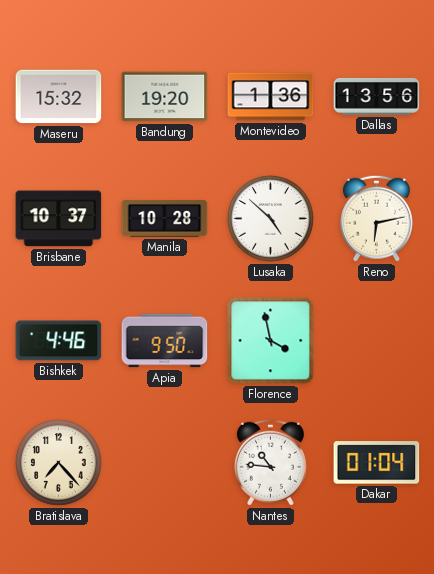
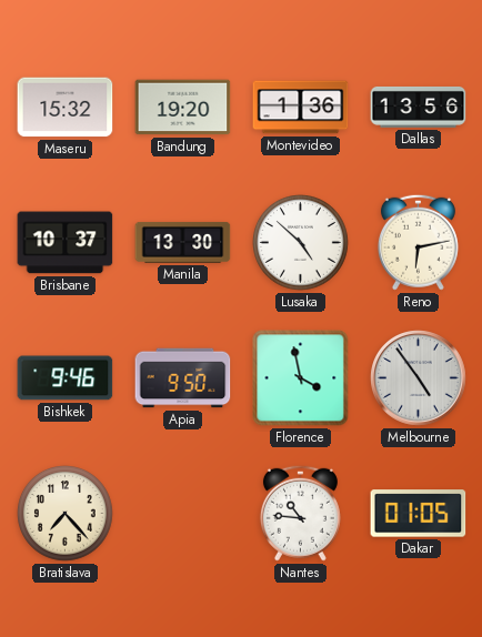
Manila: 10:28 -> 13:30
Bishkek: 4:46 -> 9:46
Melbourne: none -> 4:54
Dakar: 01:04 -> 01:05
